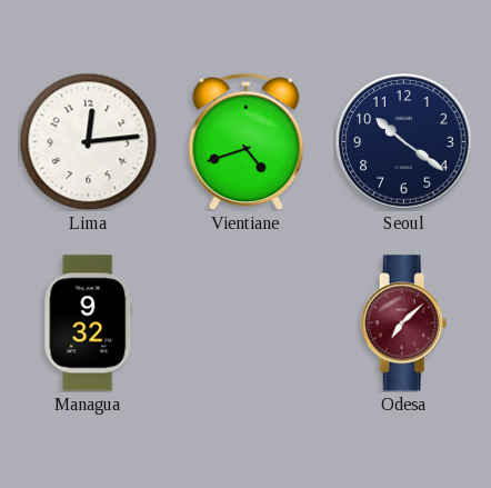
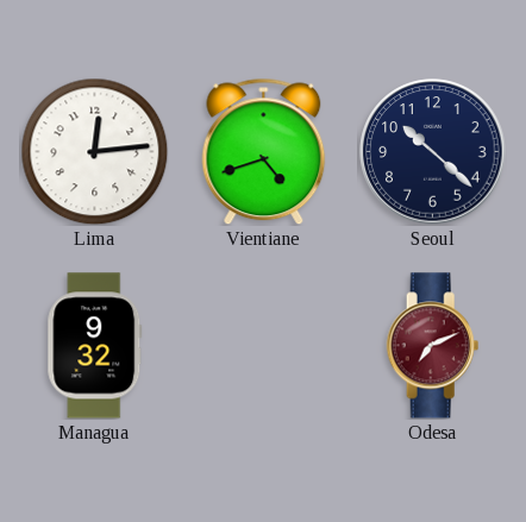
Seoul: 10:21 -> 10:22
Odesa: 7:08 -> 7:11
